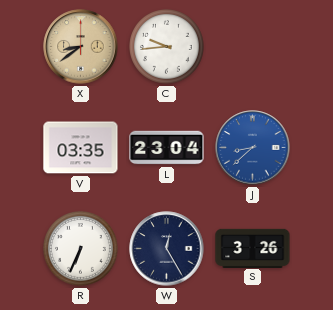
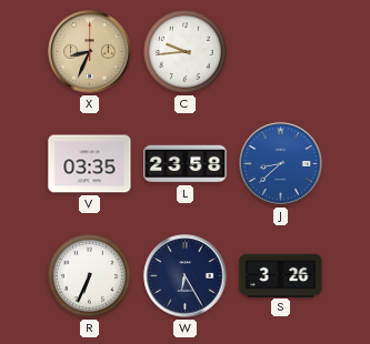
X: 8:39 -> 8:34
L: 23:04 -> 23:58
W: 12:25 -> 6:25
